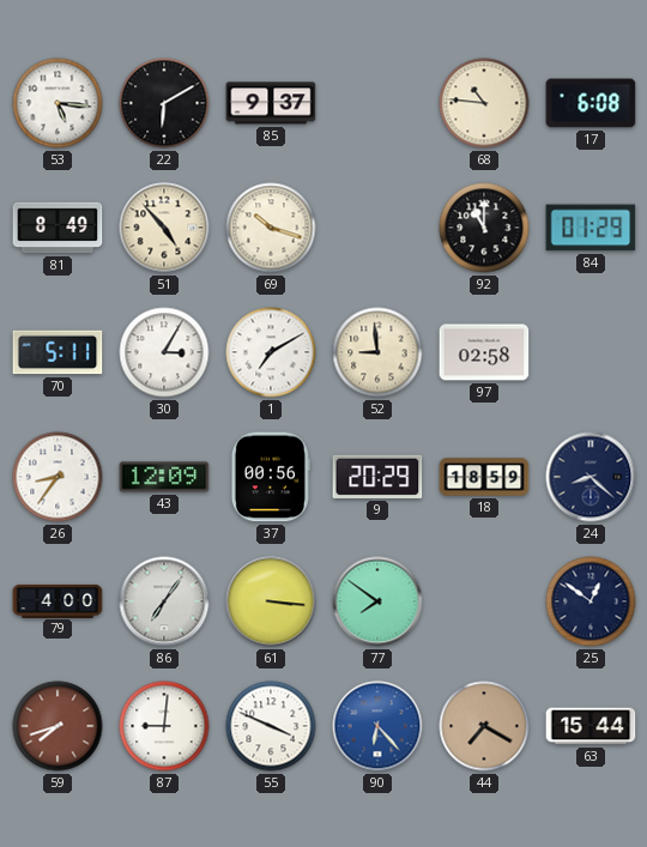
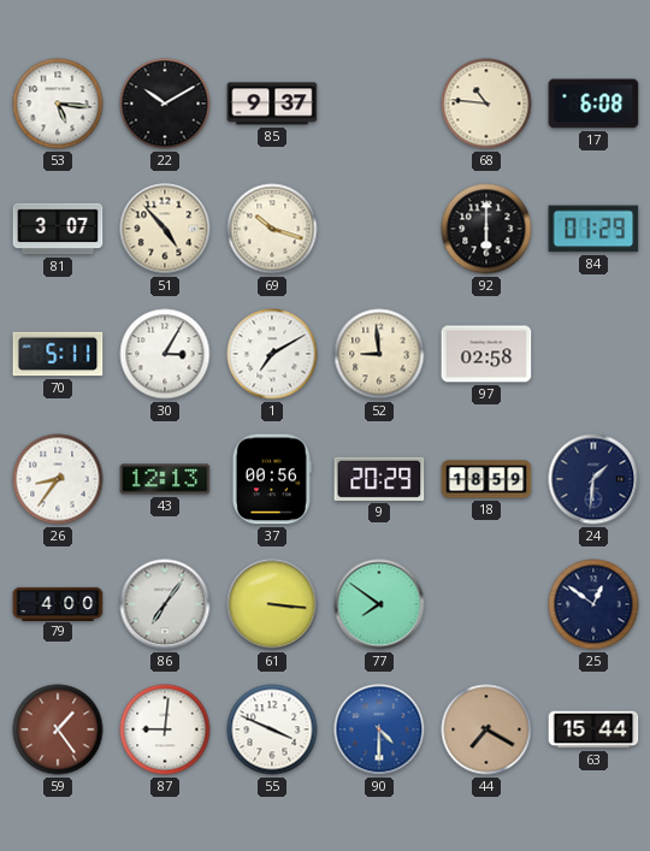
22: 6:10 -> 10:10
81: 8:49 -> 3:07
92: 11:00 -> 6:00
43: 12:09 -> 12:13
24: 8:22 -> 1:31
59: 7:42 -> 1:24
90: 6:23 -> 4:30
